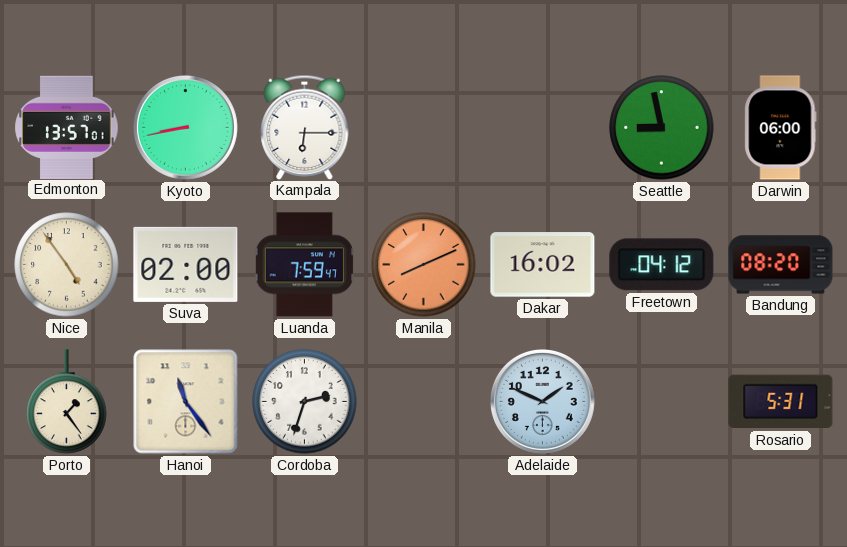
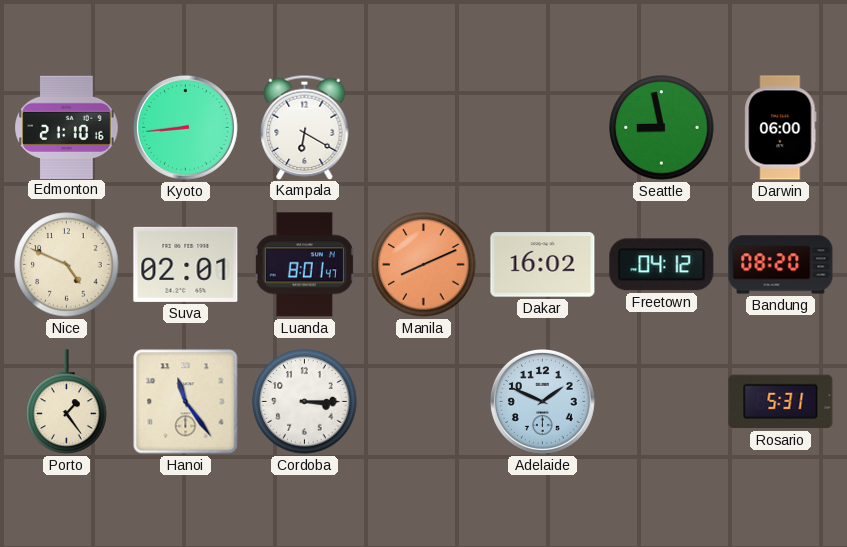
Edmonton: 13:57 -> 21:10
Kyoto: 8:43 -> 8:44
Kampala: 6:15 -> 6:20
Nice: 4:54 -> 4:49
Suva: 02:00 -> 02:01
Luanda: 7:59 -> 8:01
Cordoba: 2:33 -> 3:15
